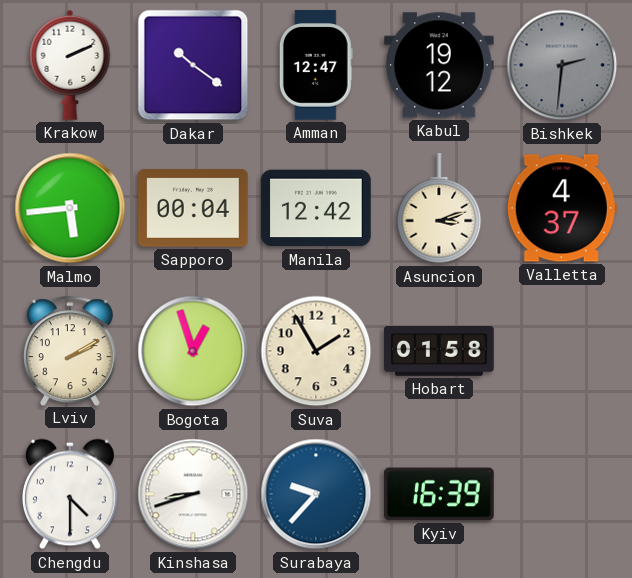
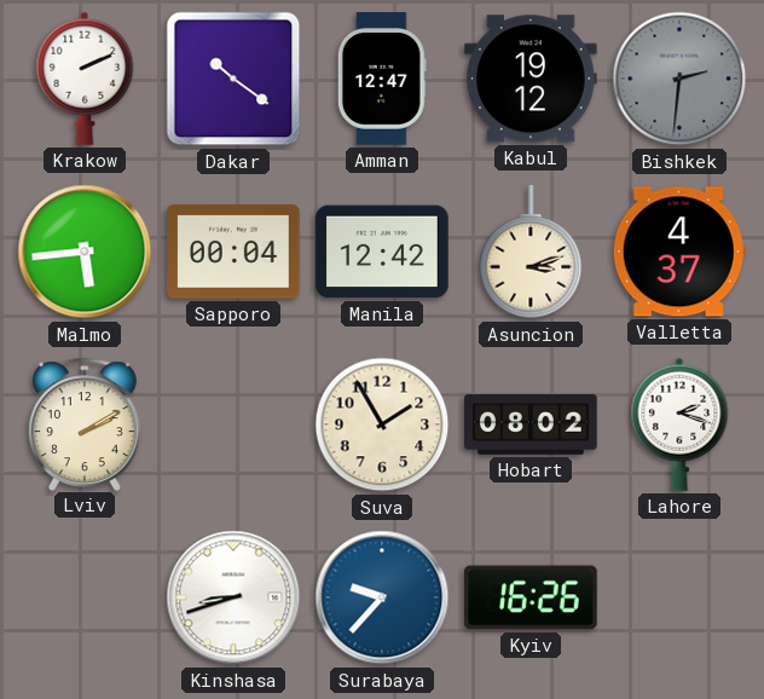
Bogota: 12:57 -> none
Hobart: 01:58 -> 08:02
Lahore: none -> 2:18
Chengdu: 4:30 -> none
Kyiv: 16:39 -> 16:26
